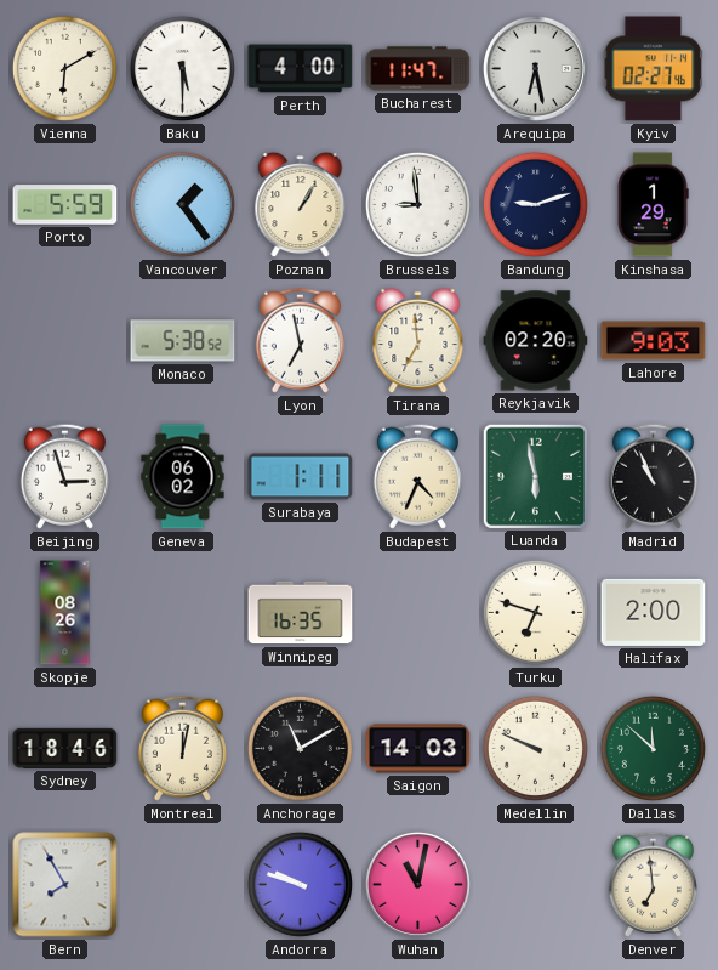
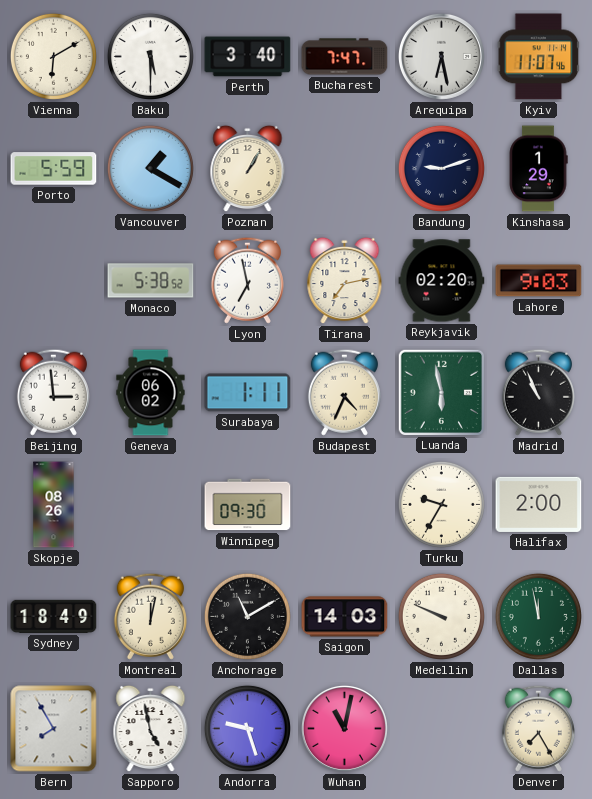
Perth: 4:00 -> 3:40
Bucharest: 11:47 -> 7:47
Kyiv: 02:27 -> 11:07
Vancouver: 1:24 -> 1:20
Brussels: 8:59 -> none
Tirana: 6:59 -> 7:13
Beijing: 2:57 -> 2:59
Winnipeg: 16:35 -> 09:30
Turku: 6:48 -> 9:35
Sydney: 18:46 -> 18:49
Dallas: 11:52 -> 11:58
Sapporo: none -> 4:58
Andorra: 9:48 -> 9:27
Denver: 6:59 -> 7:25
